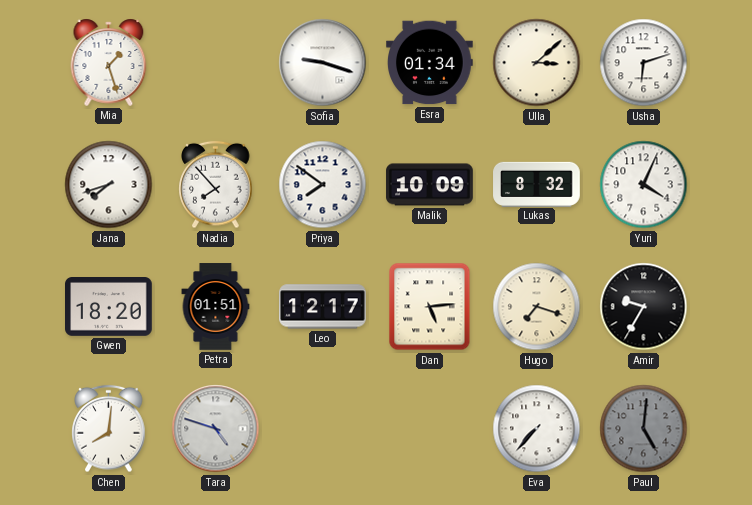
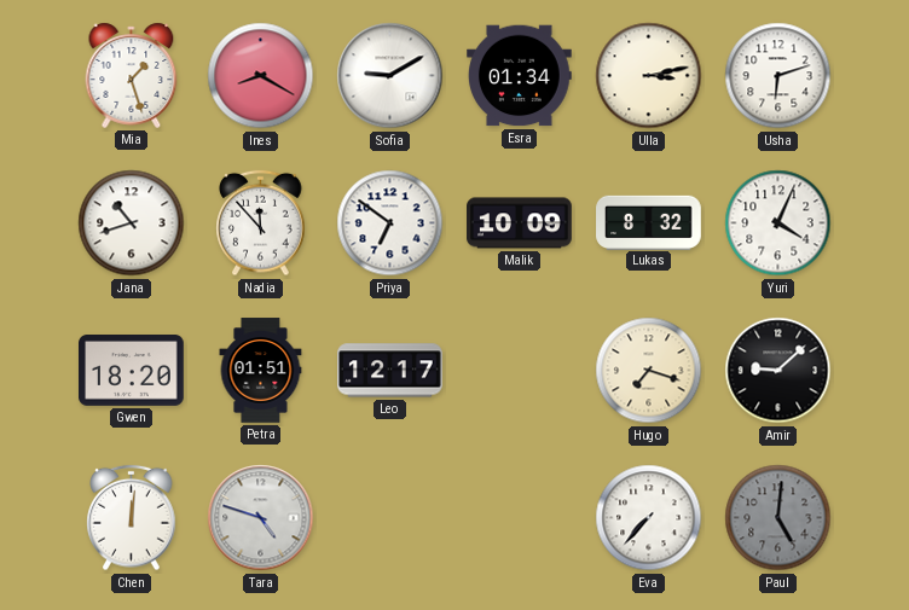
Ines: none -> 8:20
Sofia: 9:18 -> 9:10
Ulla: 3:08 -> 3:13
Jana: 7:42 -> 10:42
Nadia: 7:53 -> 11:53
Priya: 7:51 -> 6:51
Dan: 5:14 -> none
Amir: 9:35 -> 9:08
Chen: 8:01 -> 12:01
